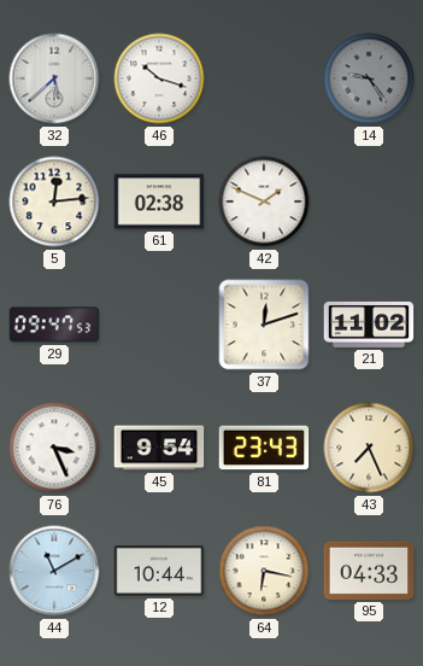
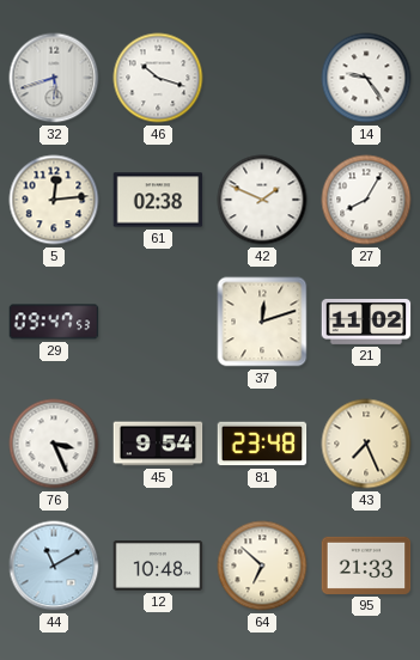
32: 5:38 -> 5:42
14 dial: grey -> white
27: none -> 8:05
81: 23:43 -> 23:48
12: 10:44 -> 10:48
64: 6:17 -> 6:52
95: 04:33 -> 21:33
